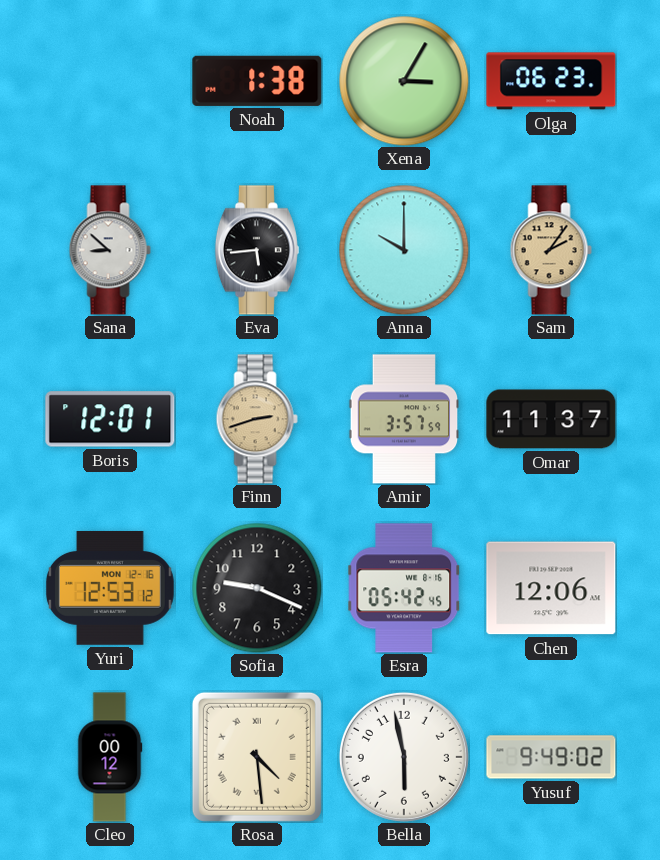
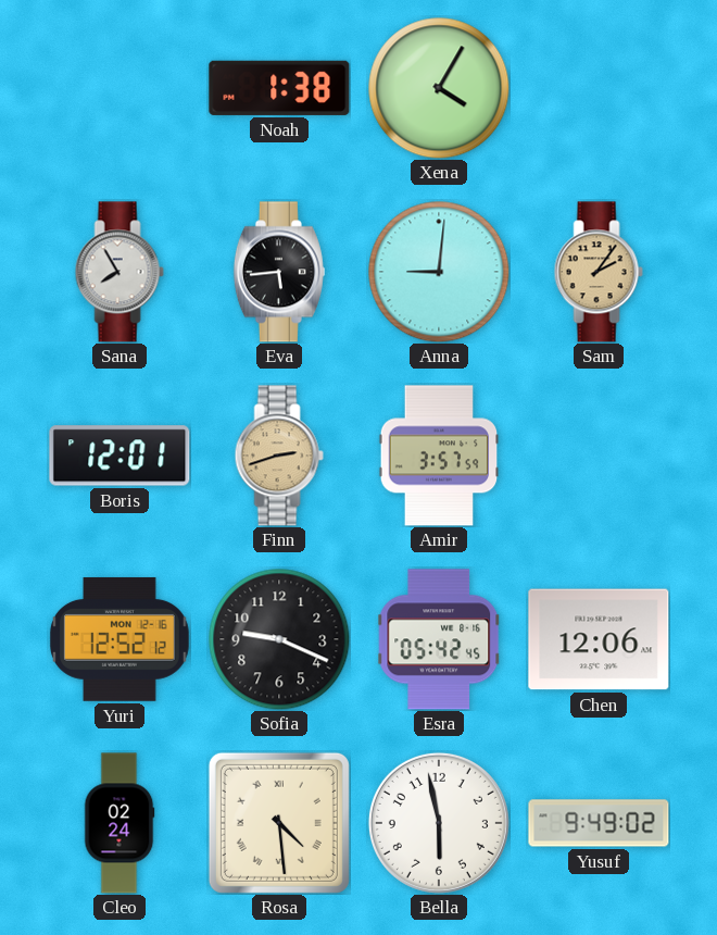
Xena: 3:05 -> 4:05
Olga: 06:23 -> none
Sana: 8:52 -> 7:55
Anna: 10:00 -> 9:01
Omar: 11:37 -> none
Yuri: 12:53 -> 12:52
Cleo: 00:12 -> 02:24
